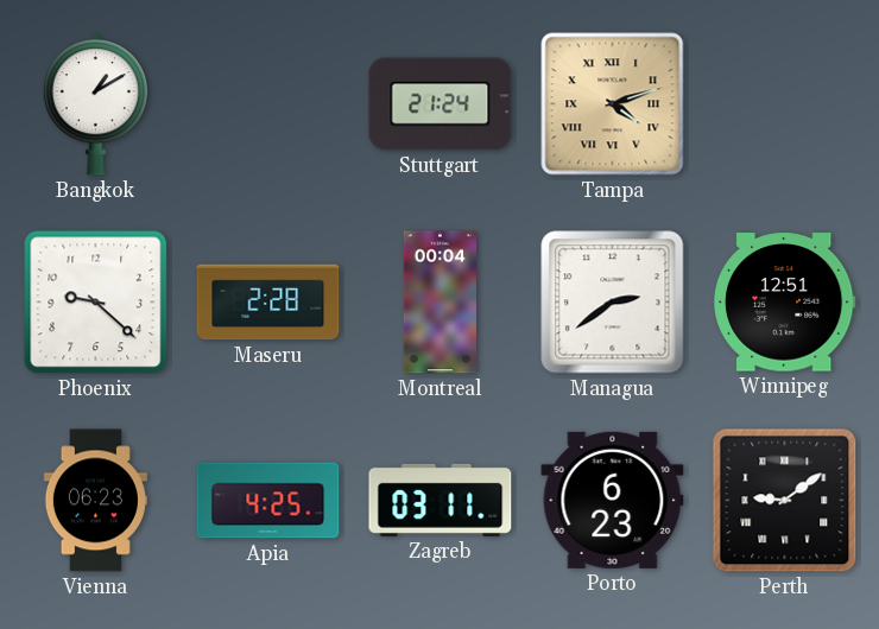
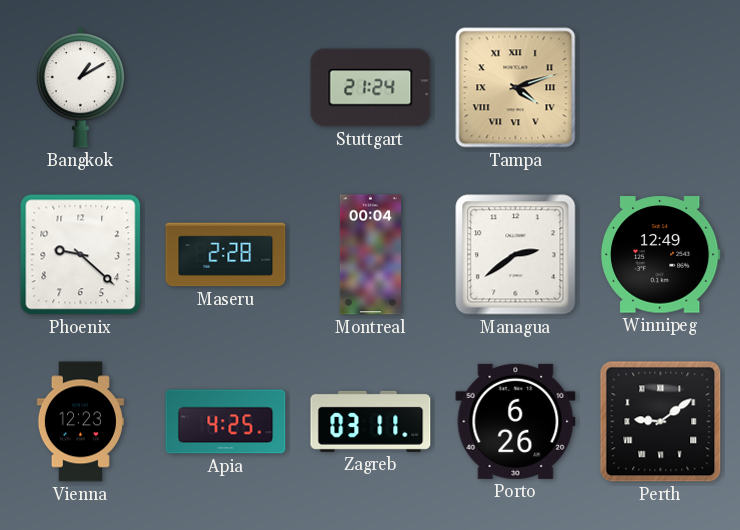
Winnipeg: 12:51 -> 12:49
Vienna: 06:23 -> 12:23
Porto: 6:23 -> 6:26
